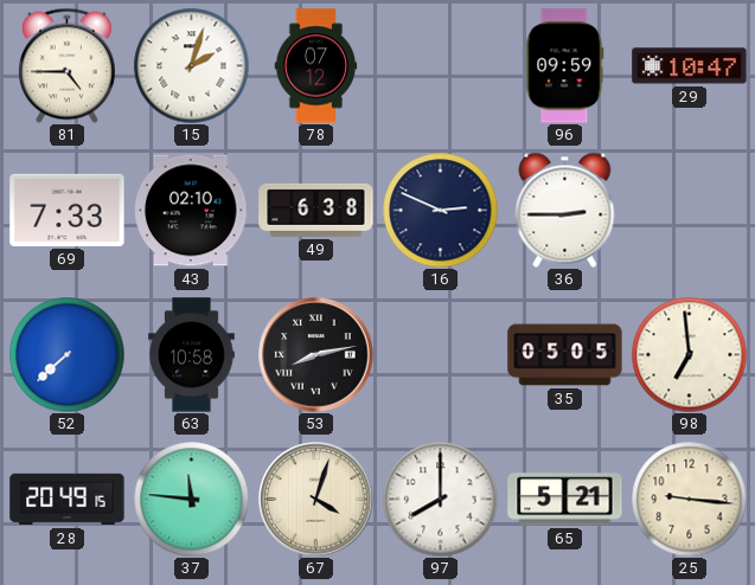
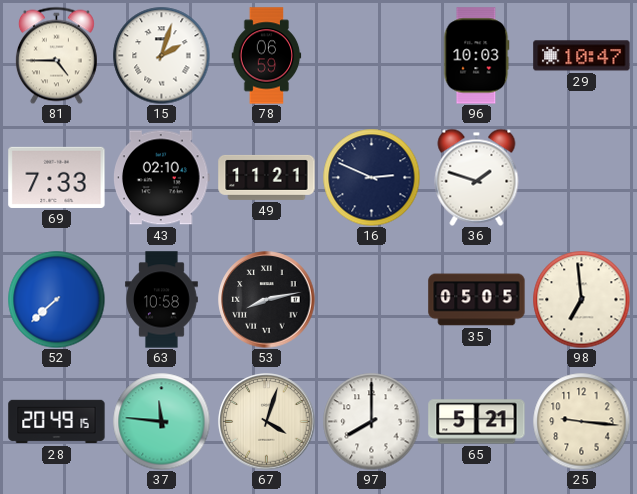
78: 07:12 -> 06:59
96: 09:59 -> 10:03
49: 6:38 -> 11:21
36: 2:45 -> 1:48
